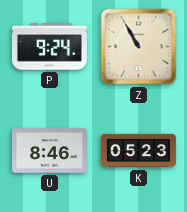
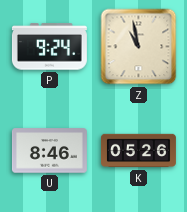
Z: 10:55 -> 10:58
K: 05:23 -> 05:26
